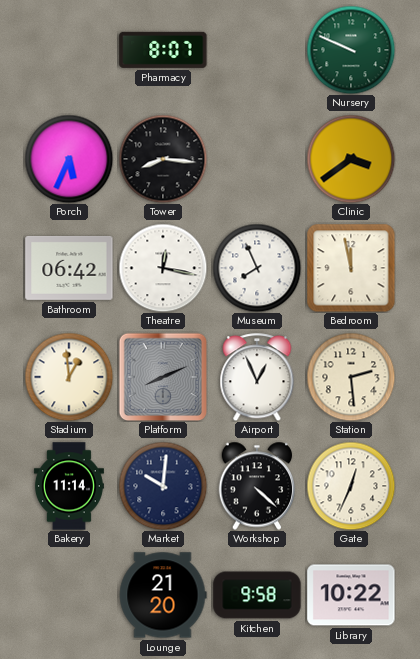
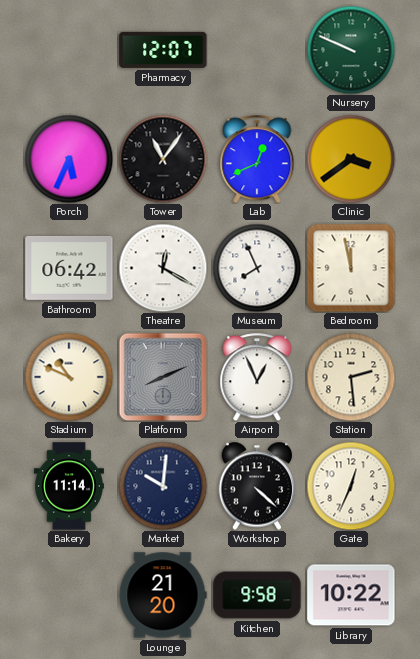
Pharmacy: 8:07 -> 12:07
Tower: 8:16 -> 11:06
Lab: none -> 12:41
Theatre: 12:17 -> 12:20
Stadium: 12:59 -> 10:49
